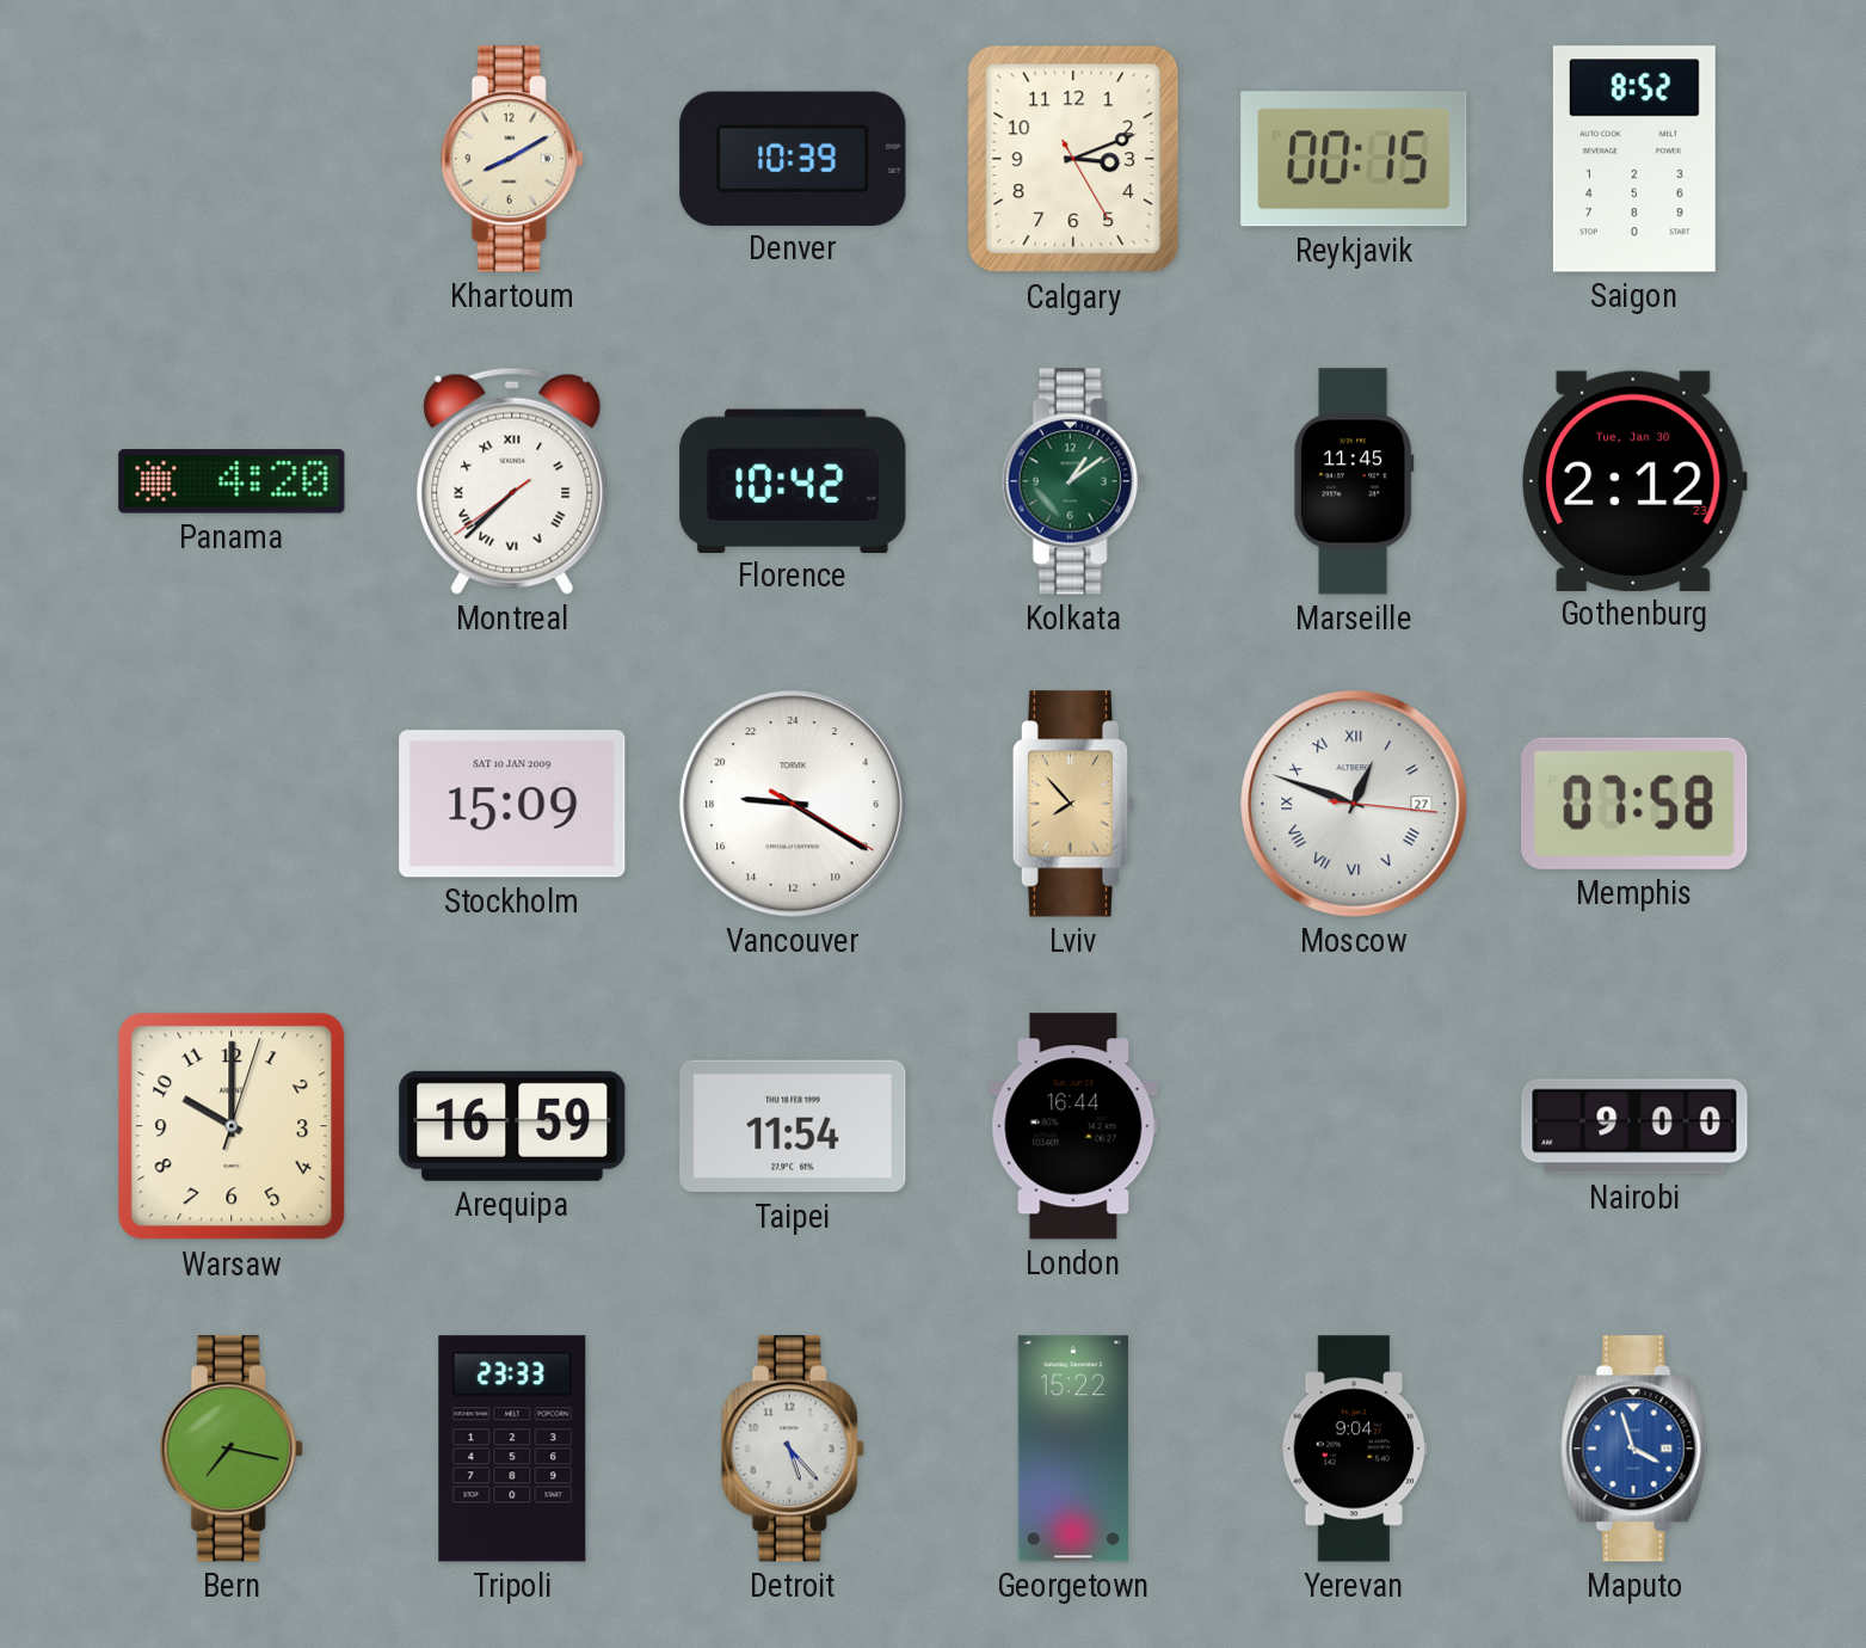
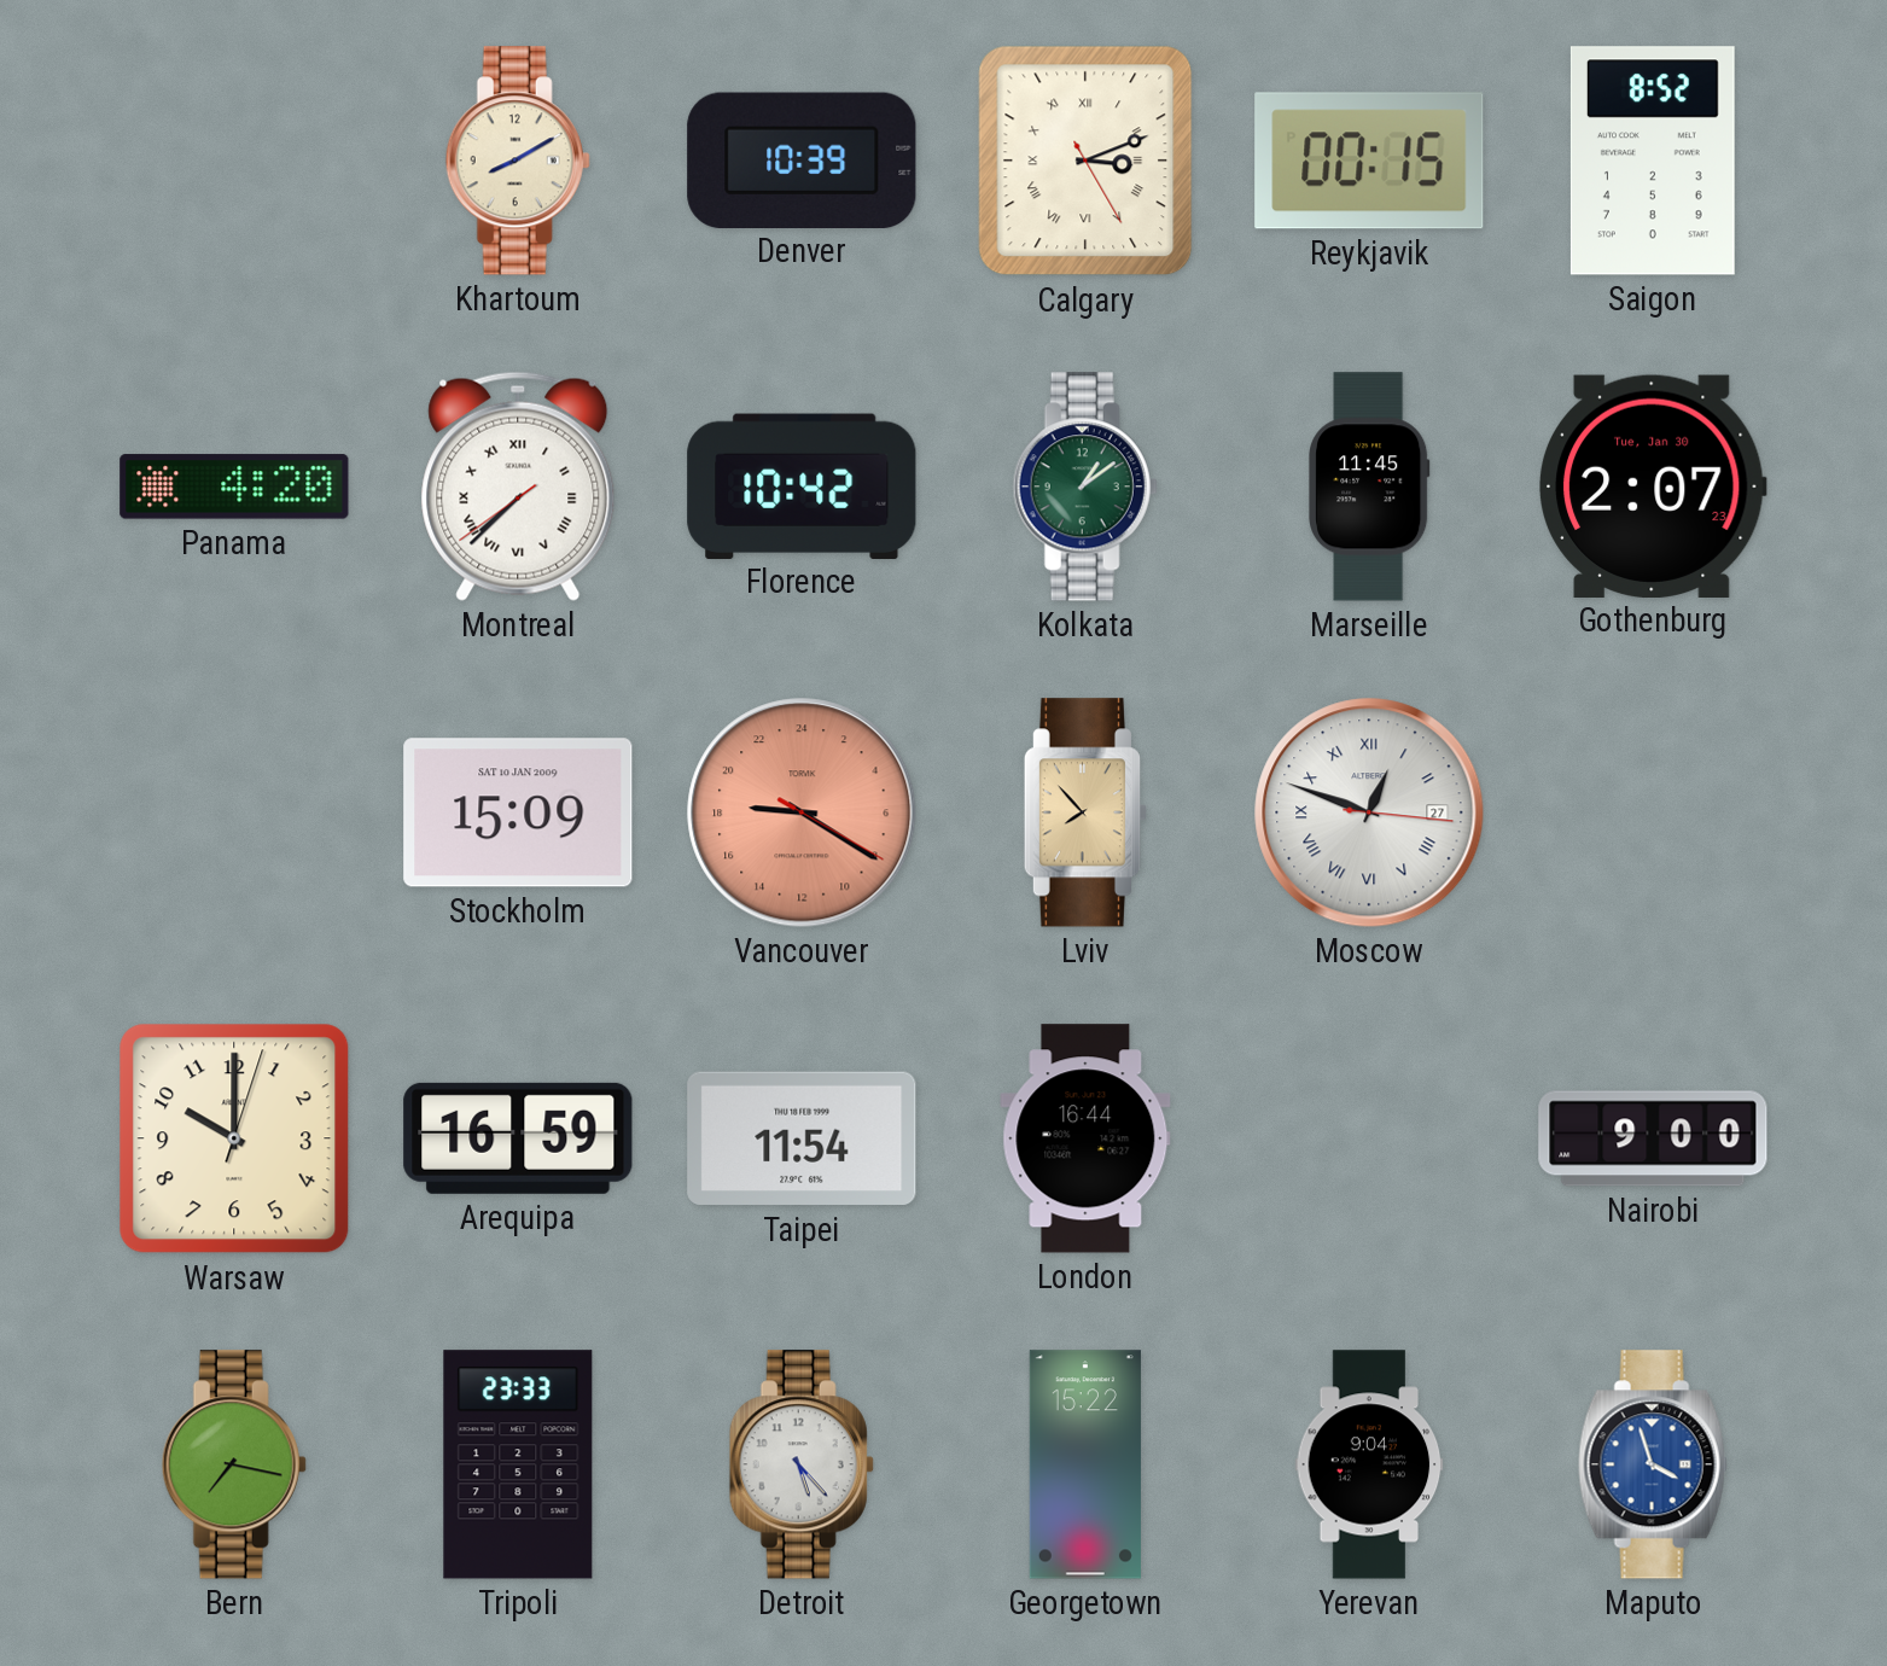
Calgary numerals: Arabic -> Roman
Gothenburg: 2:12 -> 2:07
Vancouver dial: white -> salmon
Memphis: 07:58 -> none
